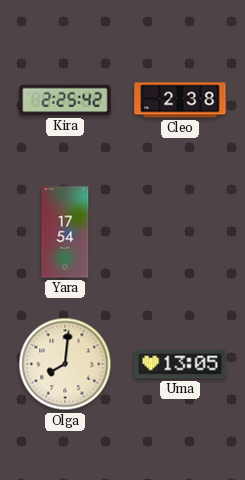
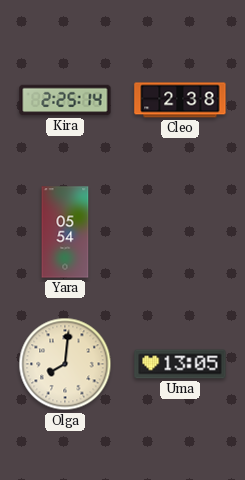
Kira: 2:25:42 -> 2:25:14
Yara: 17:54 -> 05:54
